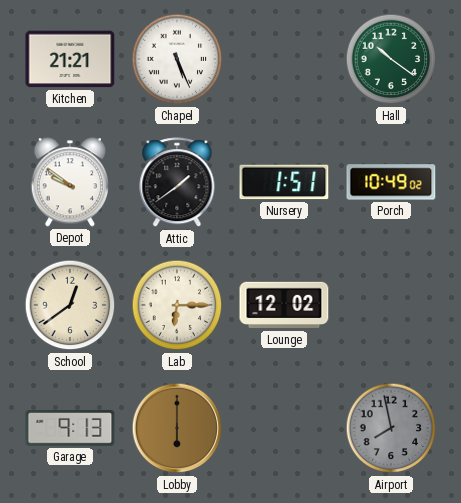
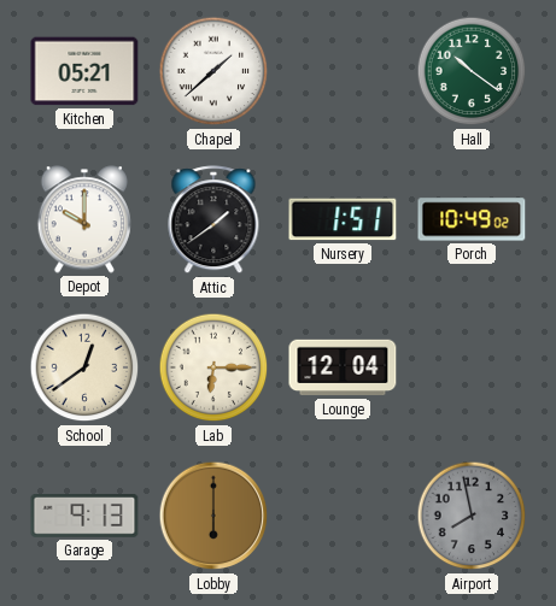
Kitchen: 21:21 -> 05:21
Chapel: 5:26 -> 1:38
Depot: 9:51 -> 10:00
Lounge: 12:02 -> 12:04
